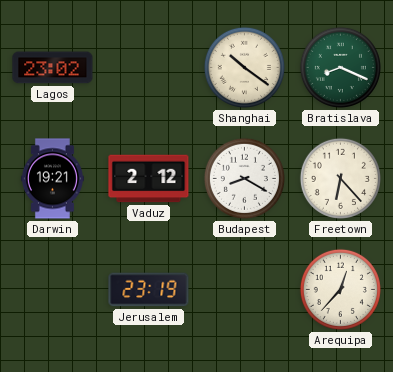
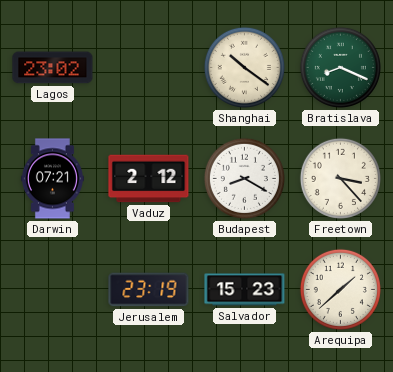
Darwin: 19:21 -> 07:21
Freetown: 6:23 -> 3:23
Salvador: none -> 15:23
Arequipa: 12:37 -> 1:38
